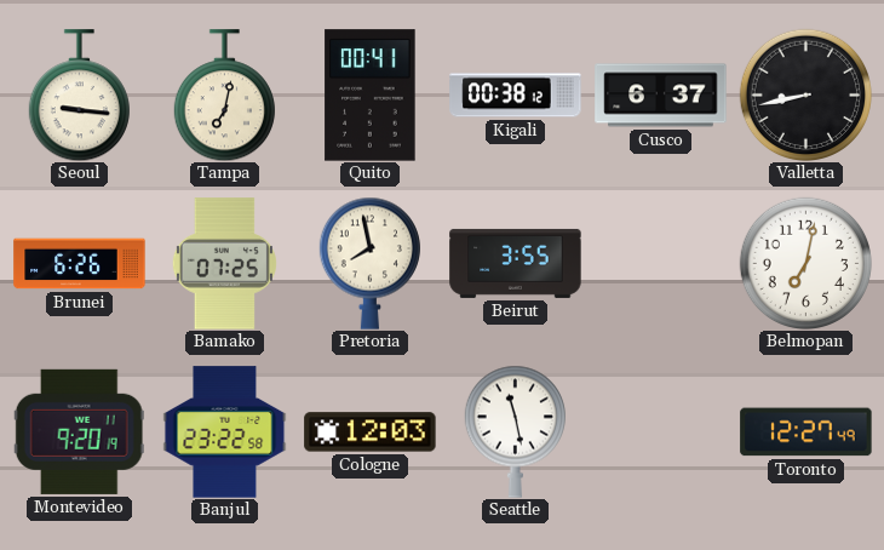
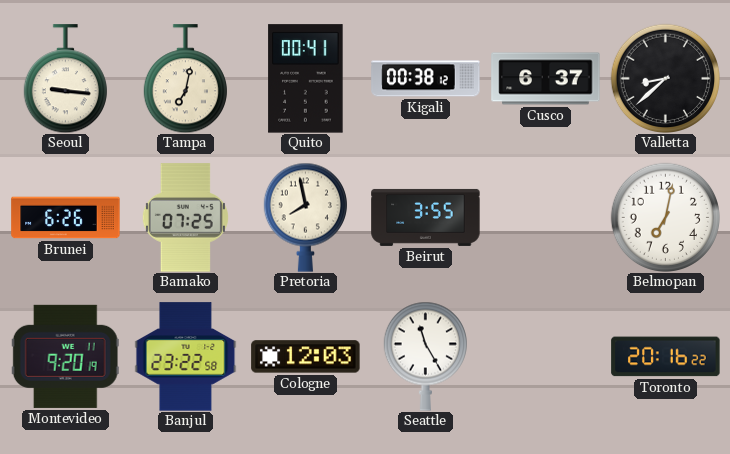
Valletta: 8:43 -> 8:38
Seattle: 11:28 -> 11:25
Toronto: 12:27 -> 20:16
